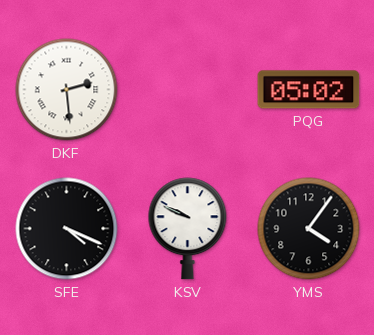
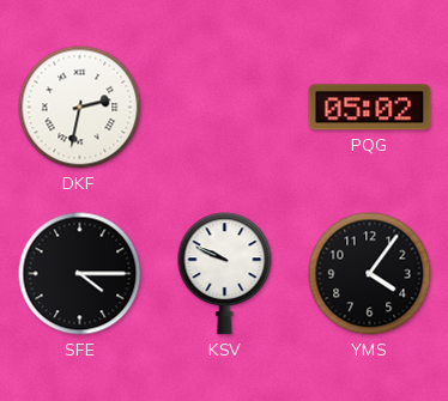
DKF: 2:29 -> 2:32
SFE: 4:19 -> 4:15
